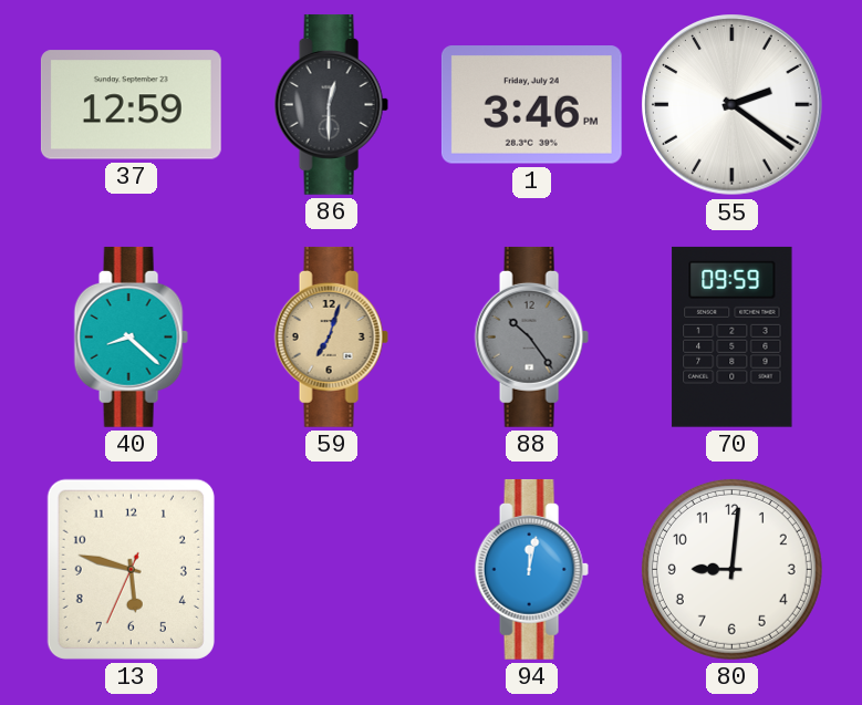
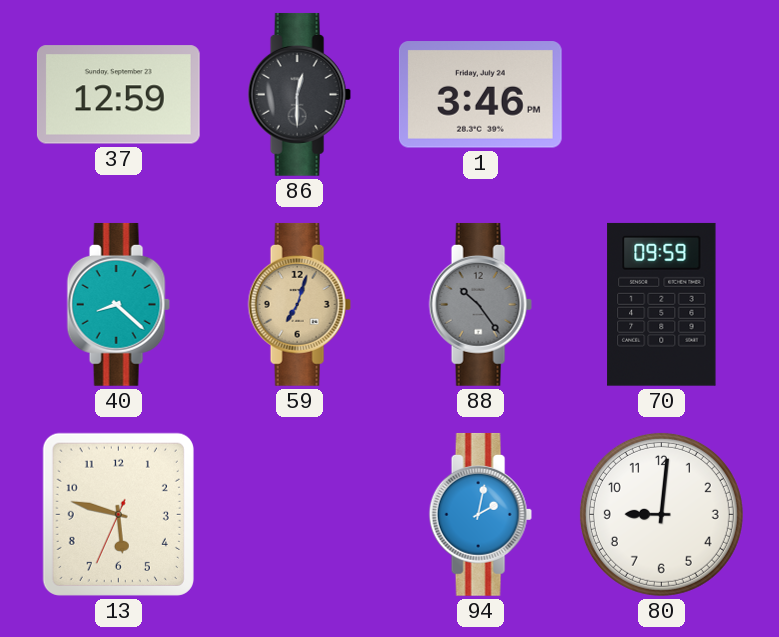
55: 2:21 -> none
94: 12:02 -> 2:02
